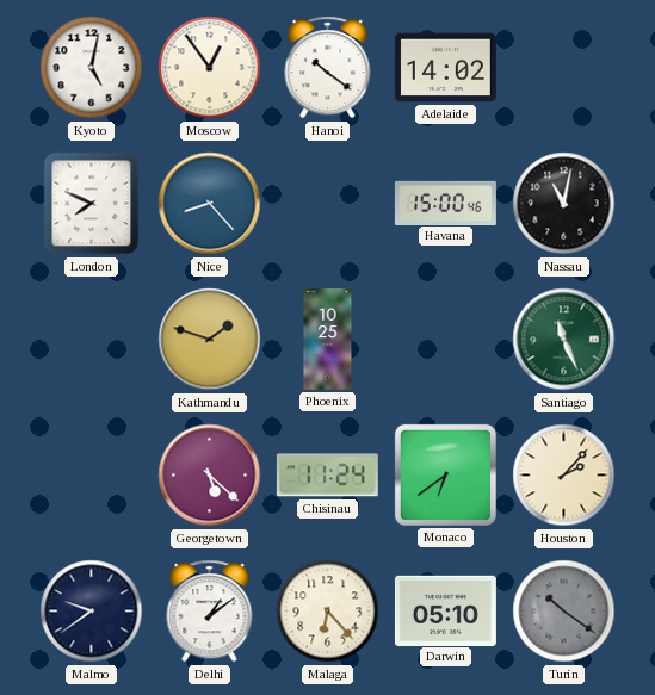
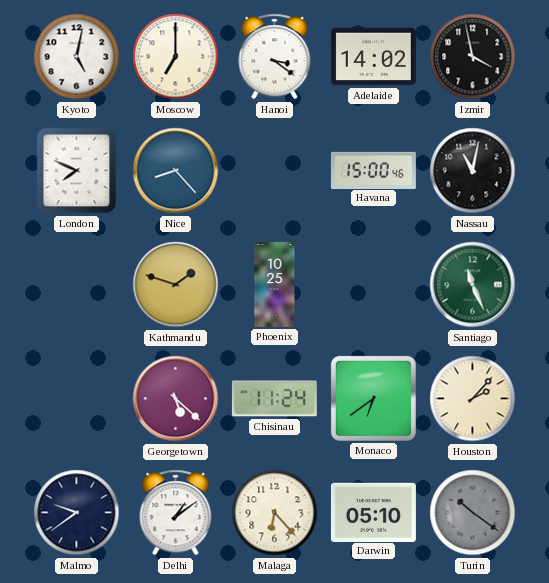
Moscow: 12:54 -> 7:00
Hanoi: 10:21 -> 3:21
Izmir: none -> 3:58
